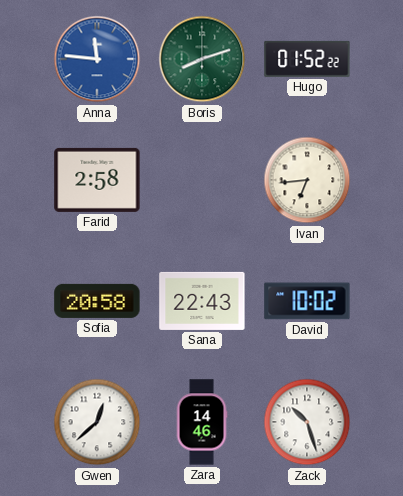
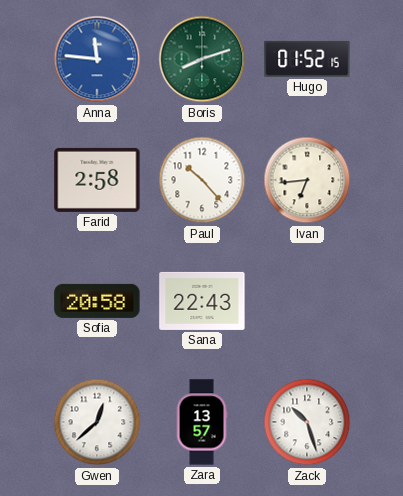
Hugo: 01:52:22 -> 01:52:15
Paul: none -> 10:23
David: 10:02 -> none
Zara: 14:46 -> 13:57
